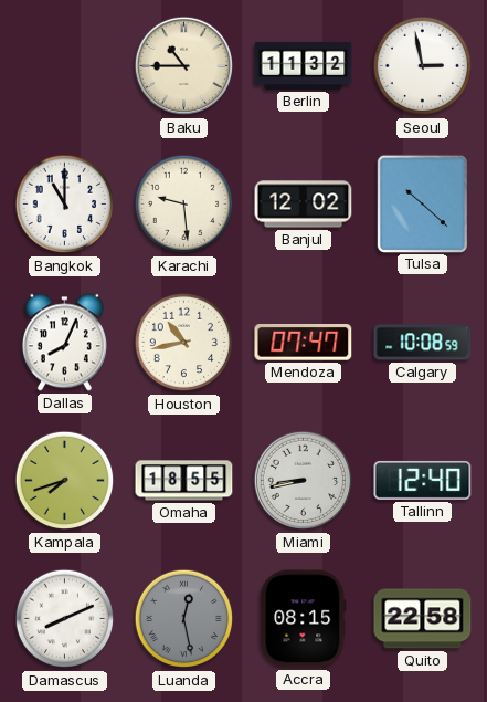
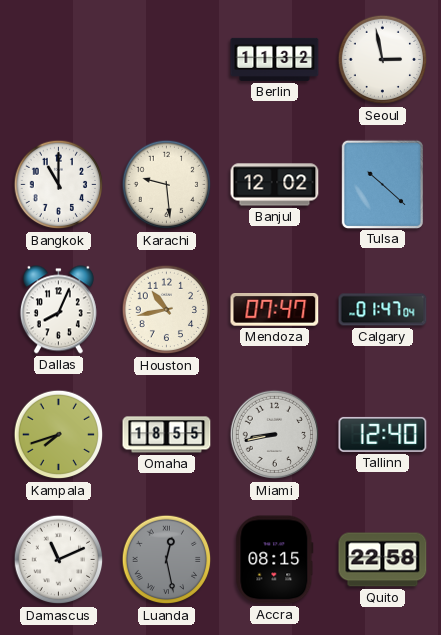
Baku: 10:45 -> none
Calgary: 10:08 -> 01:47
Damascus: 8:11 -> 11:11
